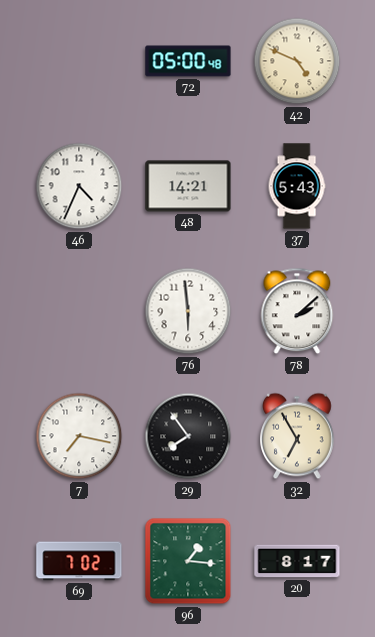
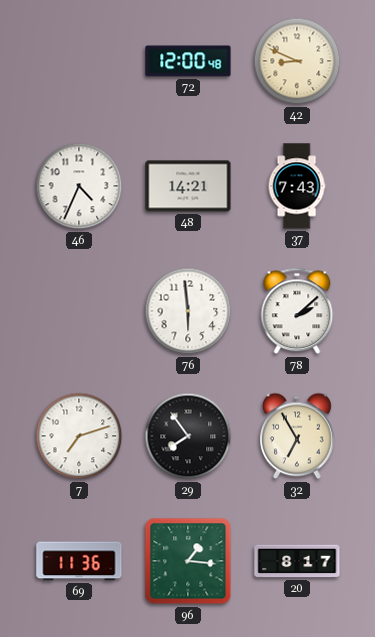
72: 05:00 -> 12:00
42: 4:49 -> 8:49
37: 5:43 -> 7:43
7: 7:17 -> 7:12
69: 7:02 -> 11:36
